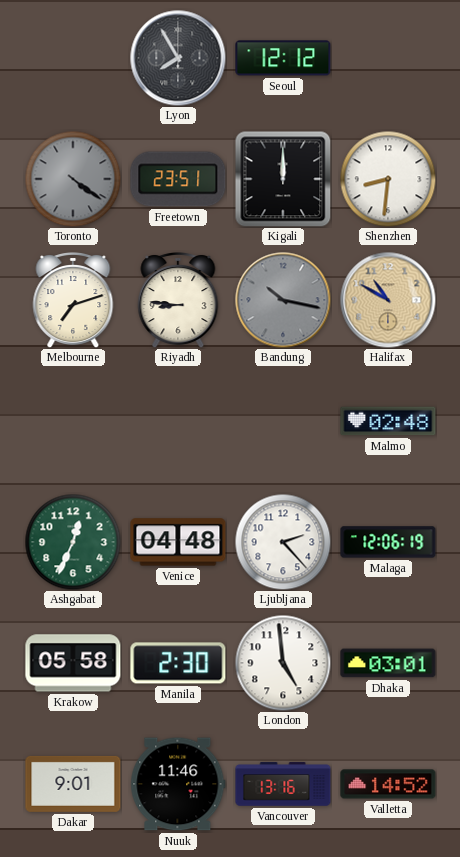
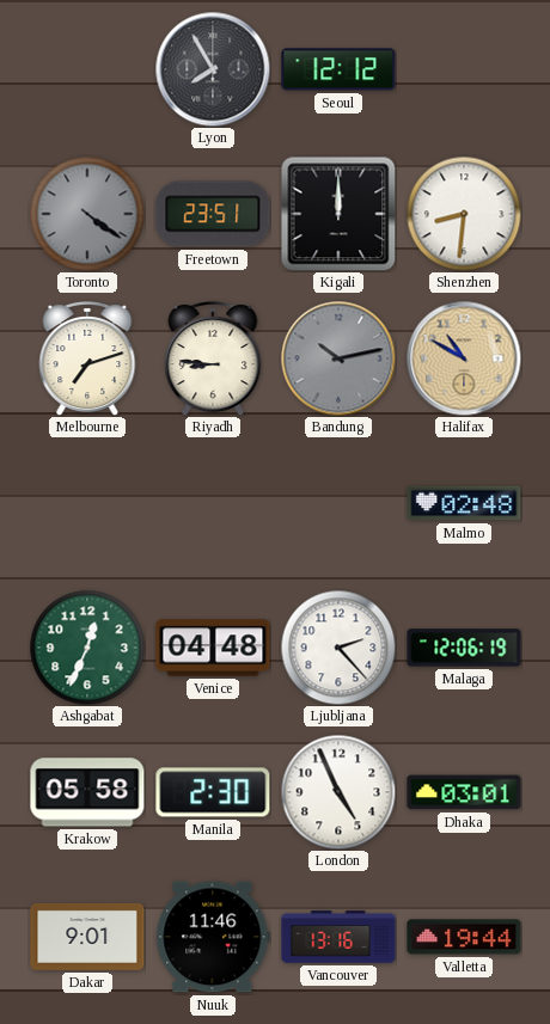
Bandung: 10:17 -> 10:13
London: 4:59 -> 4:56
Valletta: 14:52 -> 19:44
